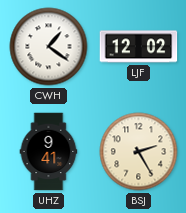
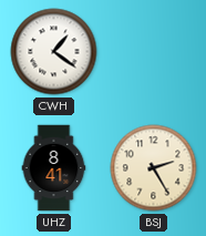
LJF: 12:02 -> none
UHZ: 9:41 -> 8:41
